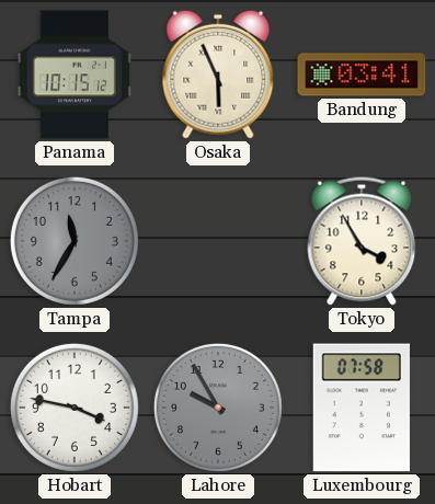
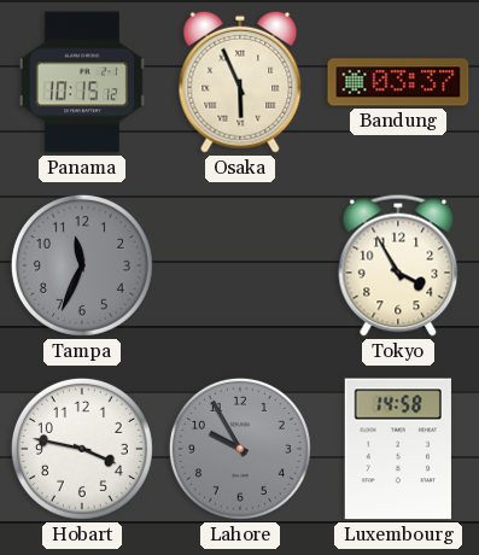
Bandung: 03:41 -> 03:37
Tampa: 11:35 -> 11:34
Luxembourg: 07:58 -> 14:58
